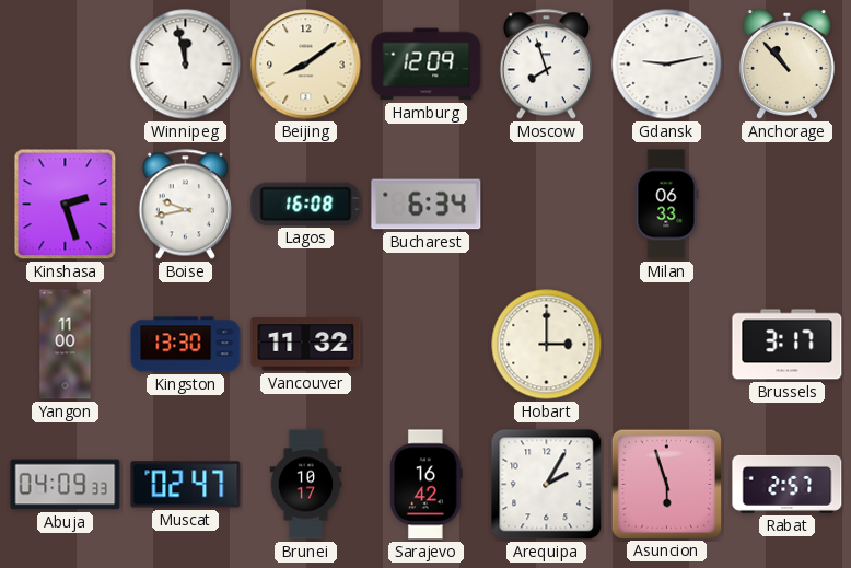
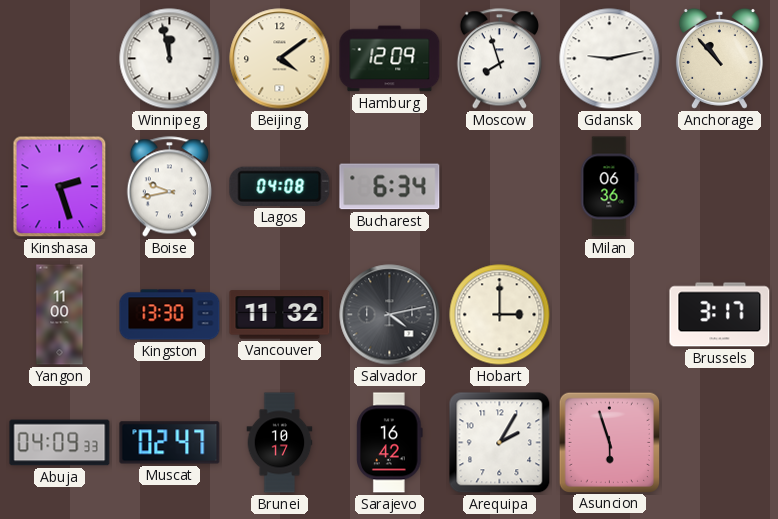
Beijing: 8:09 -> 4:09
Lagos: 16:08 -> 04:08
Milan: 06:33 -> 06:36
Salvador: none -> 4:13
Rabat: 2:57 -> none
